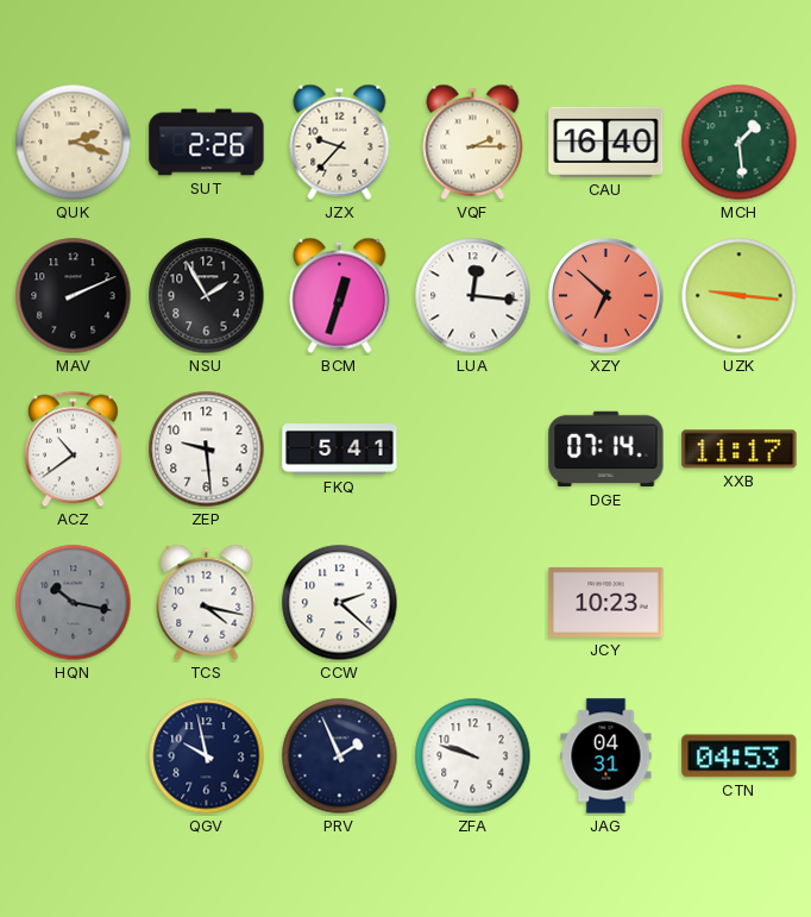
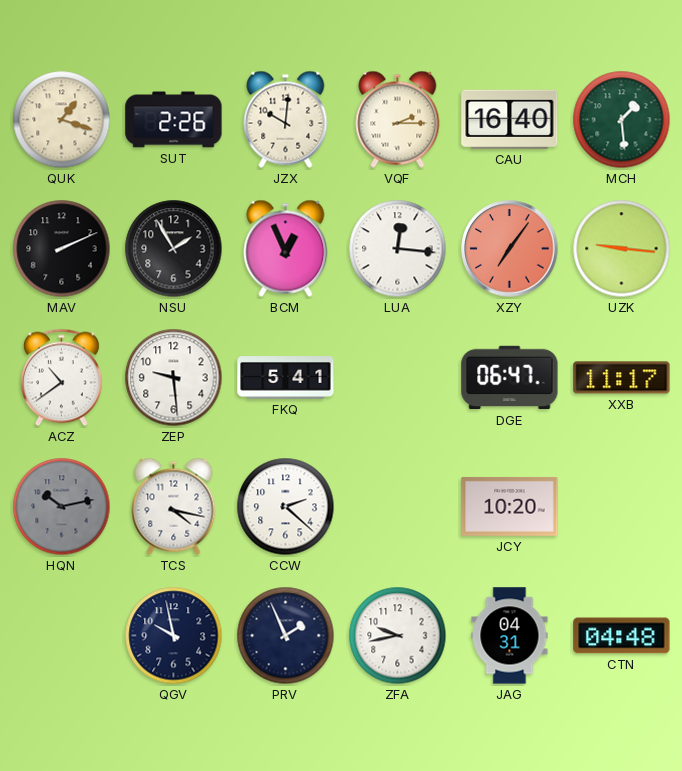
QUK: 2:18 -> 1:18
JZX: 9:37 -> 10:01
BCM: 12:33 -> 12:56
XZY: 6:52 -> 7:06
DGE: 07:14 -> 06:47
HQN: 10:17 -> 10:13
JCY: 10:23 -> 10:20
ZFA: 9:48 -> 9:43
CTN: 04:53 -> 04:48
